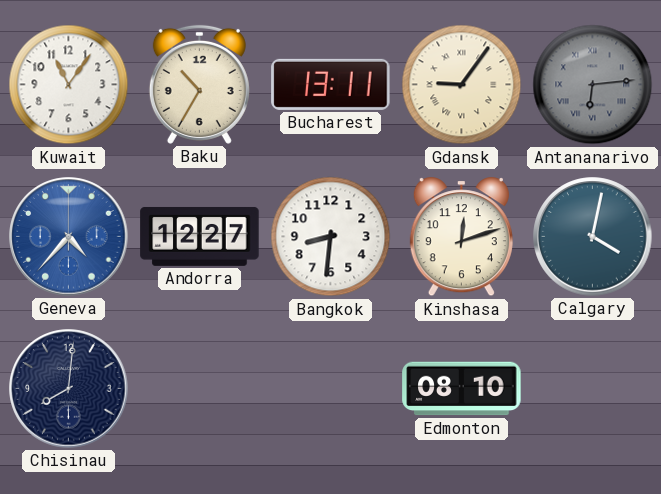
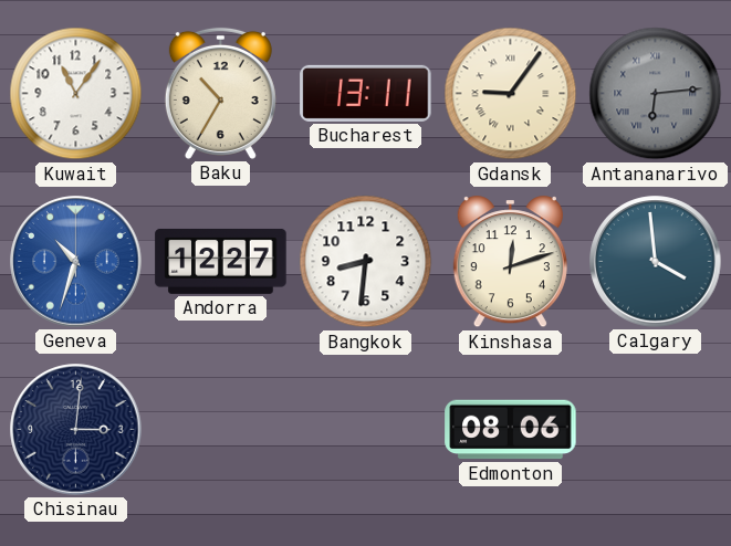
Geneva: 4:37 -> 10:33
Calgary: 4:02 -> 3:59
Chisinau: 8:01 -> 3:01
Edmonton: 08:10 -> 08:06
